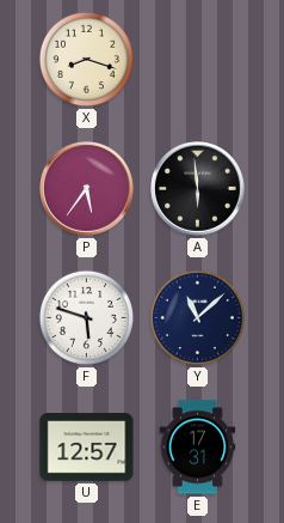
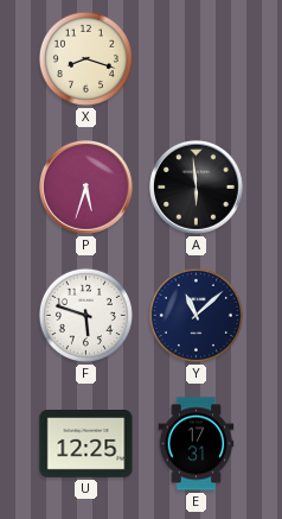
P: 5:36 -> 5:33
U: 12:57 -> 12:25
